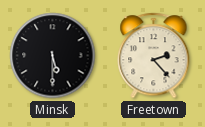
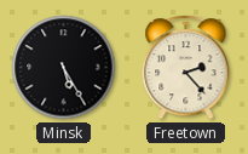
Minsk: 5:30 -> 5:25
